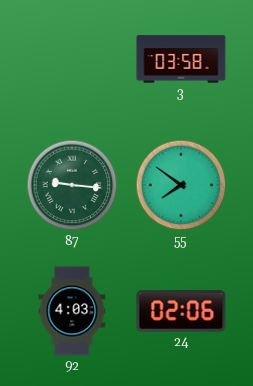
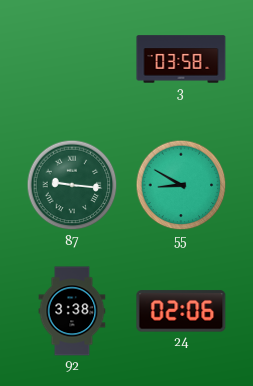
55: 7:51 -> 8:50
92: 4:03 -> 3:38
